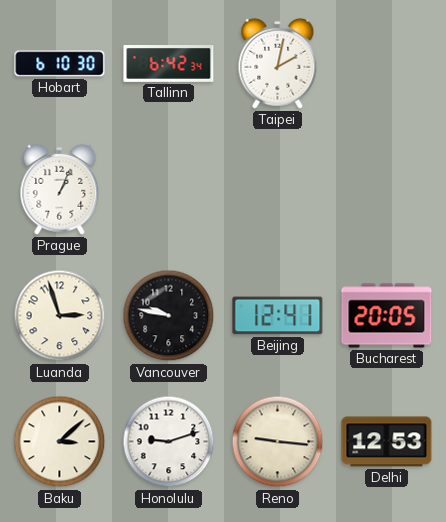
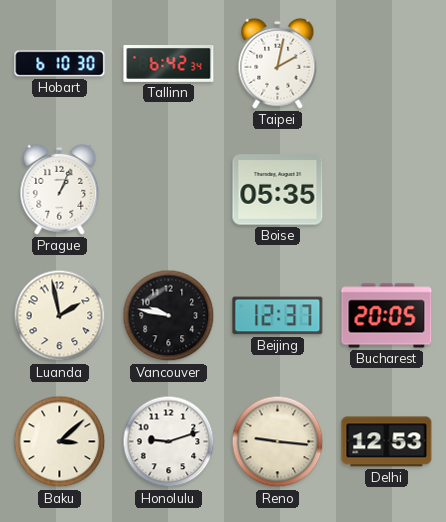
Boise: none -> 05:35
Luanda: 2:57 -> 1:58
Beijing: 12:41 -> 12:37
